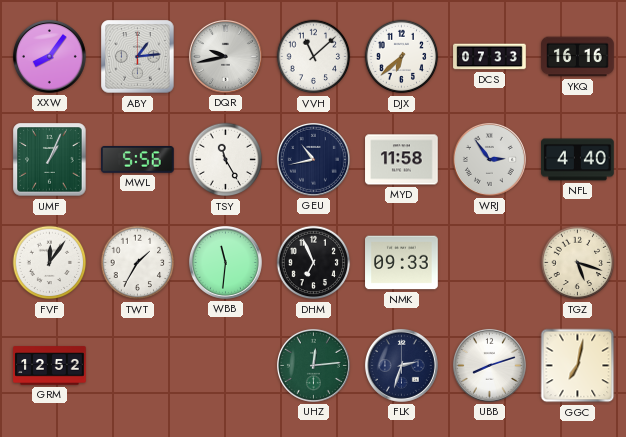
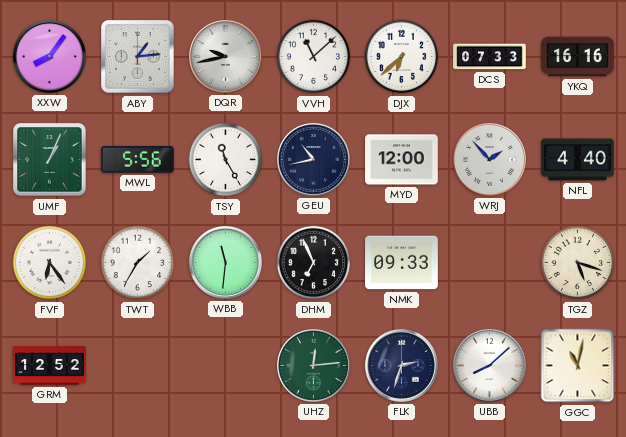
MYD: 11:58 -> 12:00
WRJ: 2:54 -> 1:53
FVF: 12:06 -> 6:24
UBB: 8:12 -> 8:08
GGC: 7:02 -> 11:02
